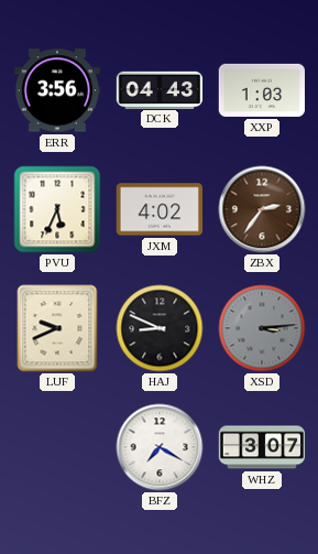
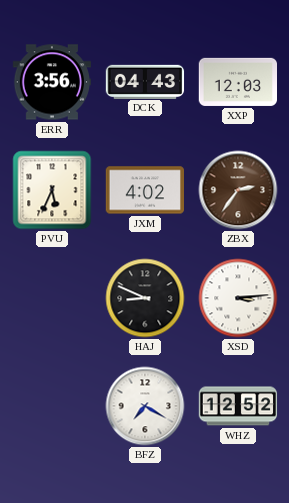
XXP: 1:03 -> 12:03
LUF: 9:41 -> none
XSD dial: grey -> white
WHZ: 3:07 -> 12:52
